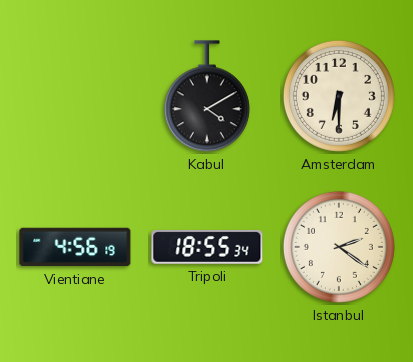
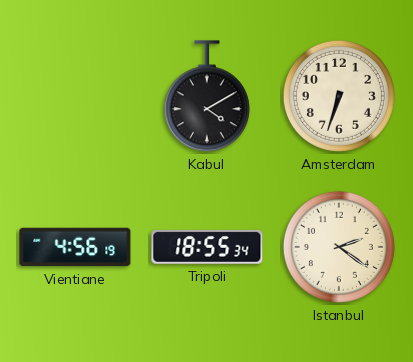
Amsterdam: 6:30 -> 6:33
